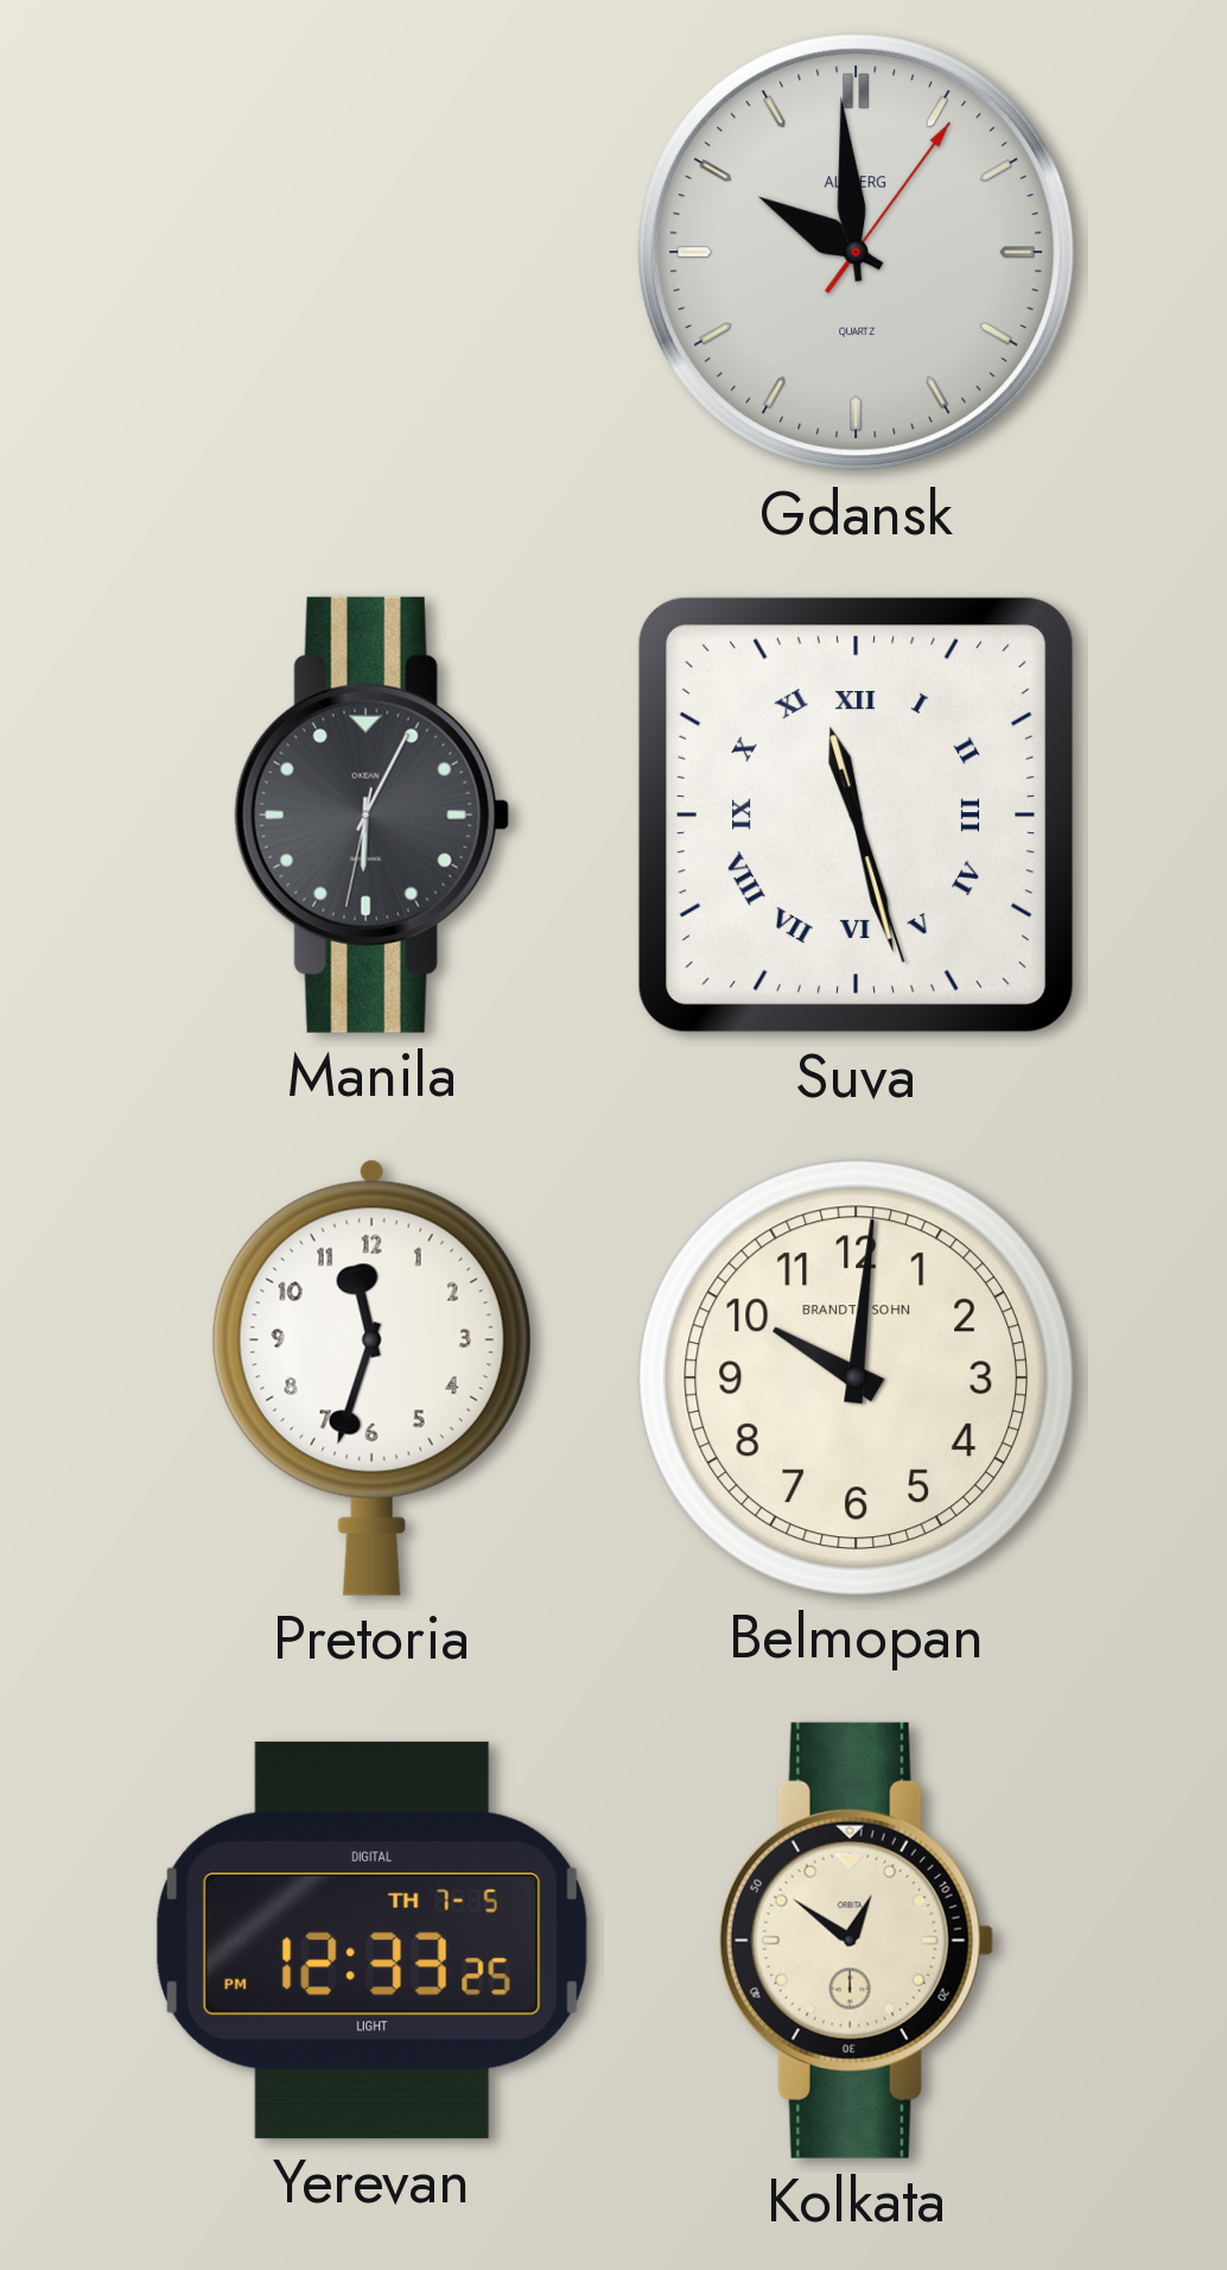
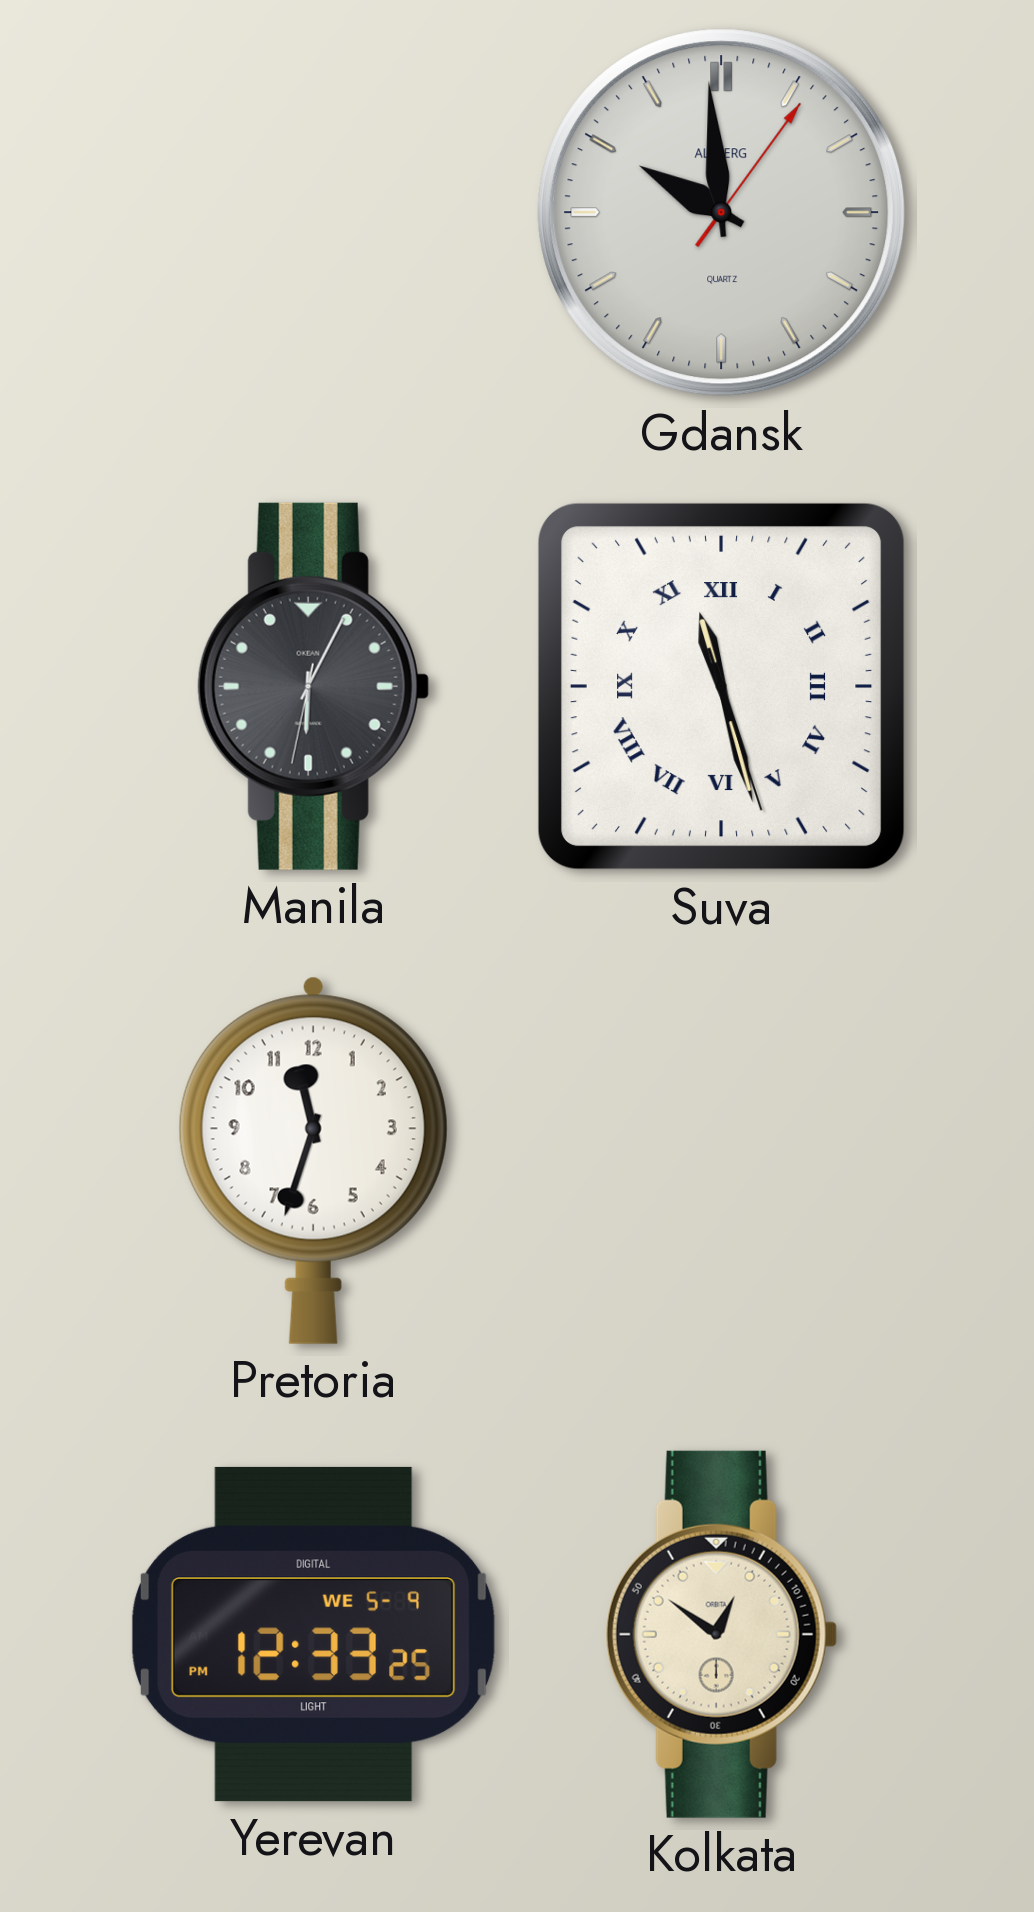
Belmopan: 10:01 -> none
Yerevan date: TH 7-5 -> WE 5-9
